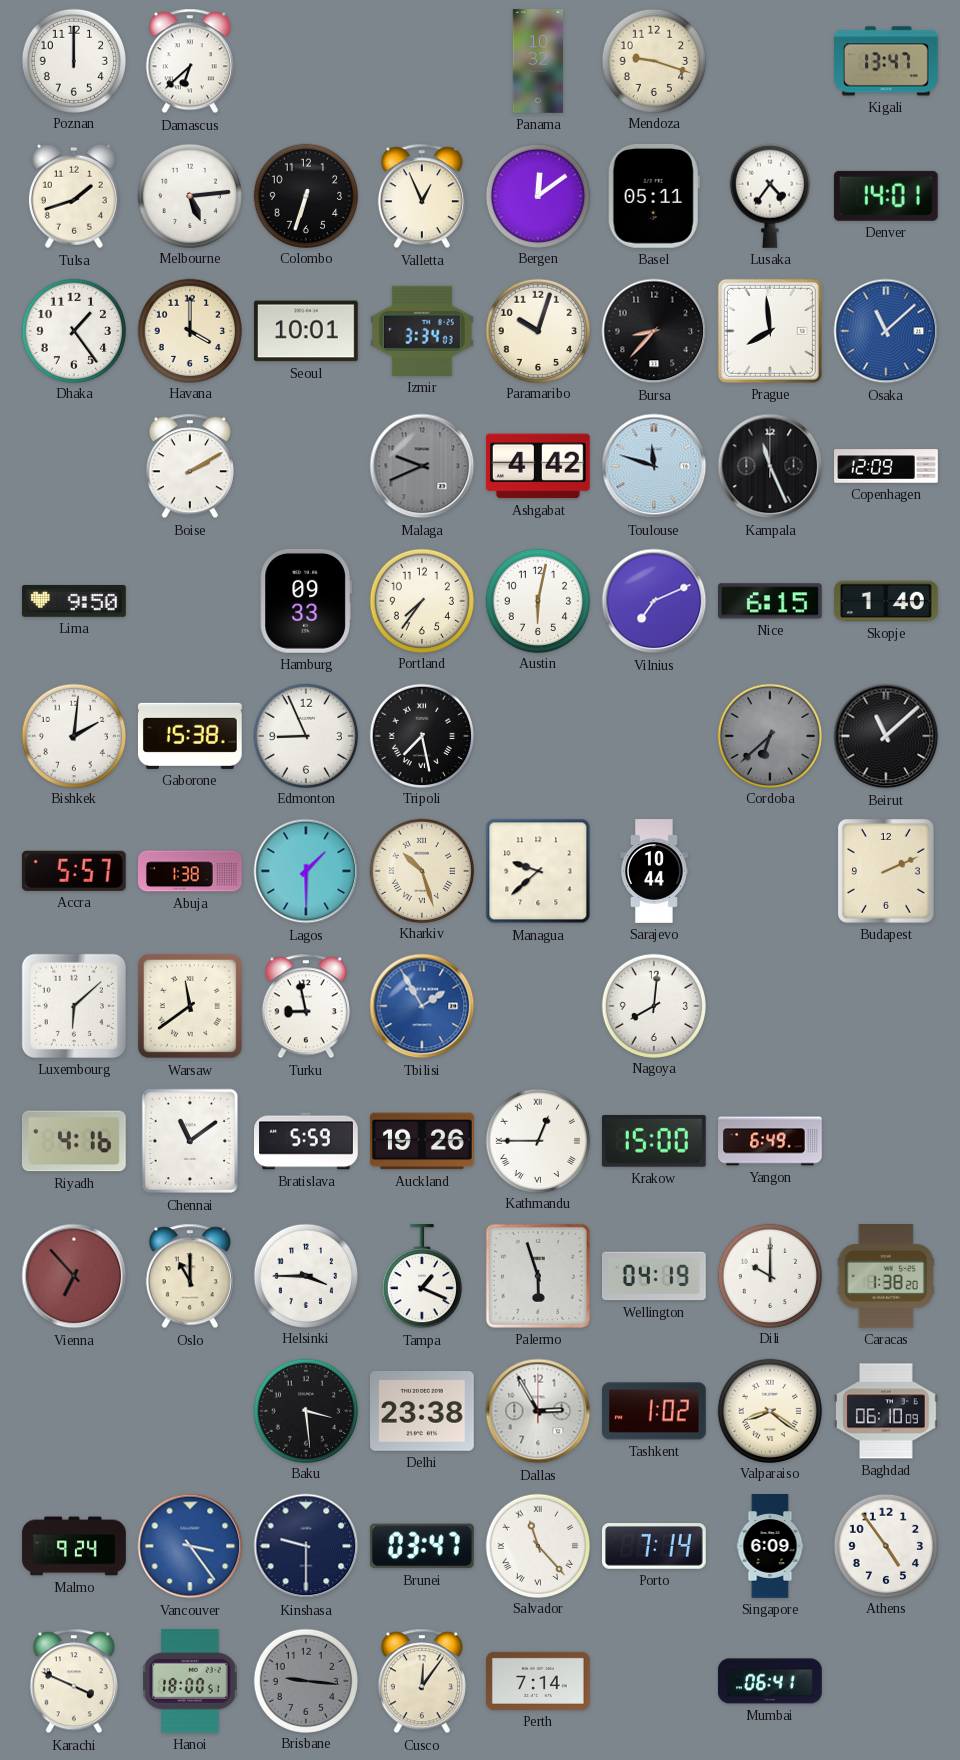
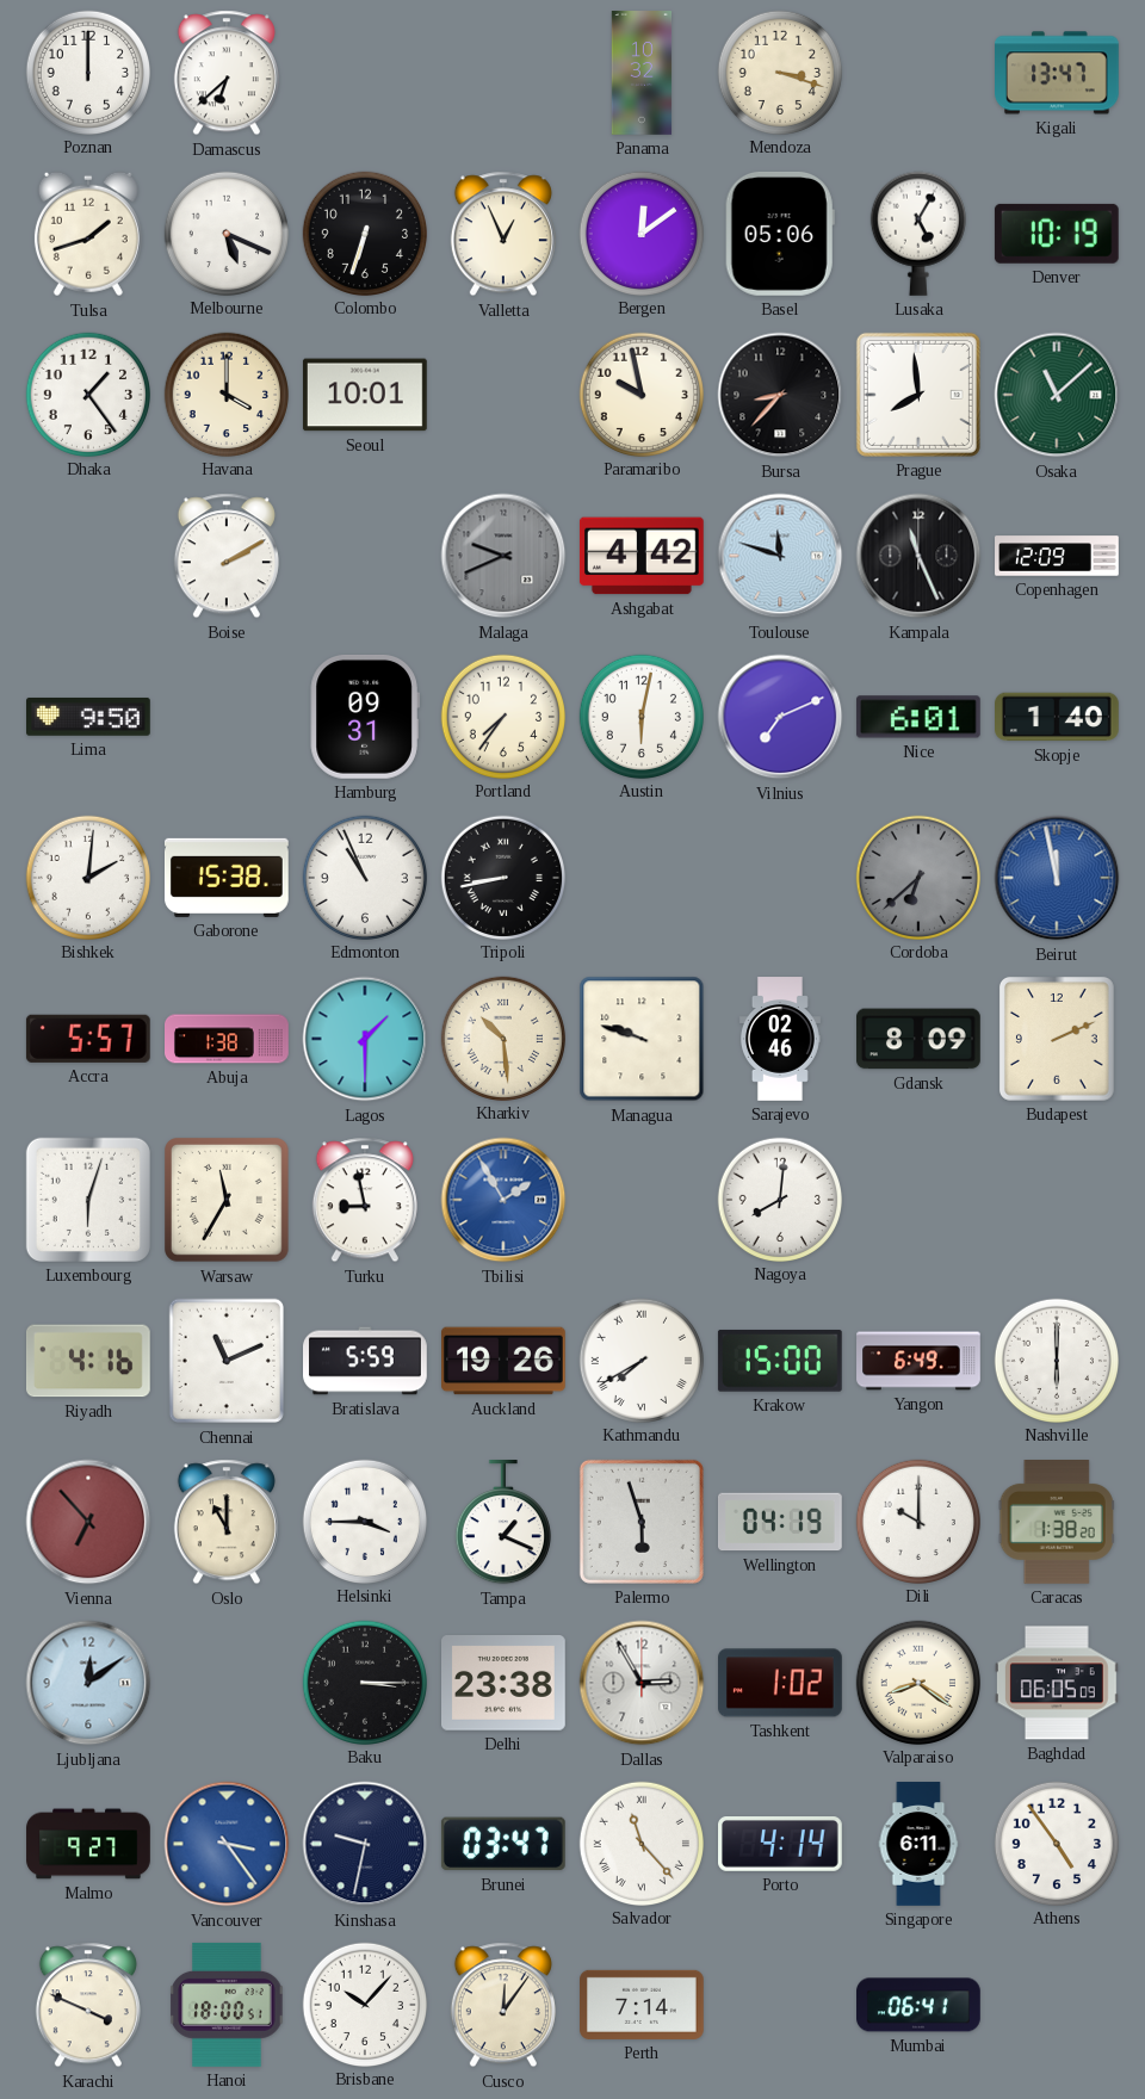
Mendoza: 9:18 -> 3:18
Melbourne: 5:14 -> 5:19
Basel: 05:11 -> 05:06
Lusaka: 4:36 -> 5:05
Denver: 14:01 -> 10:19
Izmir: 3:34 -> none
Paramaribo: 10:03 -> 9:58
Osaka dial: blue -> green
Hamburg: 09:33 -> 09:31
Nice: 6:15 -> 6:01
Edmonton: 8:56 -> 10:56
Tripoli: 7:28 -> 8:43
Beirut: 11:08 -> 11:58
Beirut dial: black -> blue
Kharkiv: 10:27 -> 10:29
Managua: 9:38 -> 9:48
Sarajevo: 10:44 -> 02:46
Gdansk: none -> 8:09
Luxembourg: 6:08 -> 6:03
Warsaw: 11:39 -> 11:35
Chennai: 11:09 -> 11:11
Kathmandu: 12:45 -> 7:40
Nashville: none -> 6:00
Ljubljana: none -> 12:09
Baku: 3:29 -> 3:15
Baghdad: 06:10 -> 06:05
Malmo: 9:24 -> 9:27
Kinshasa: 9:30 -> 9:32
Porto: 7:14 -> 4:14
Singapore: 6:09 -> 6:11
Brisbane: 9:16 -> 10:07
Brisbane dial: grey -> white
